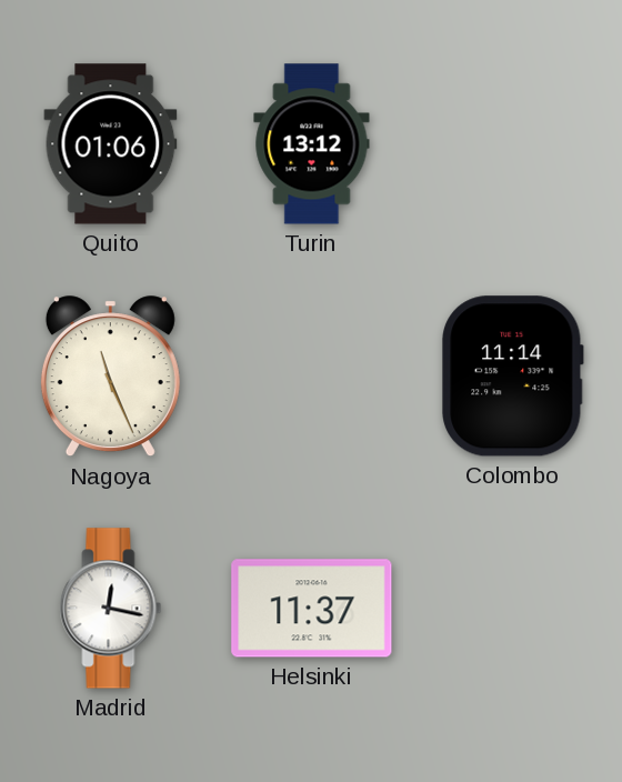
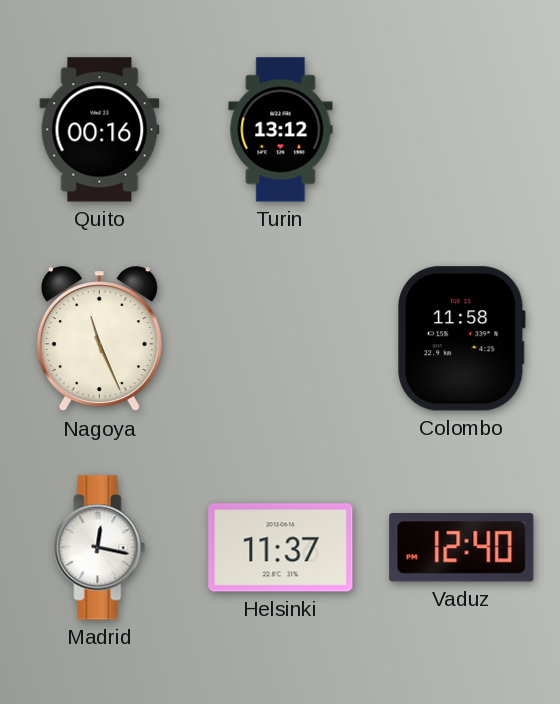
Quito: 01:06 -> 00:16
Colombo: 11:14 -> 11:58
Vaduz: none -> 12:40
